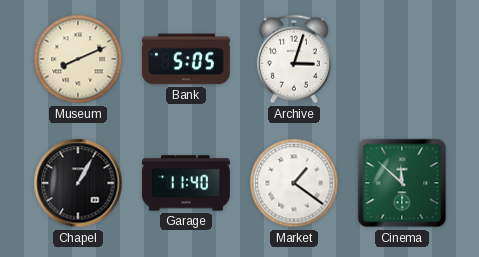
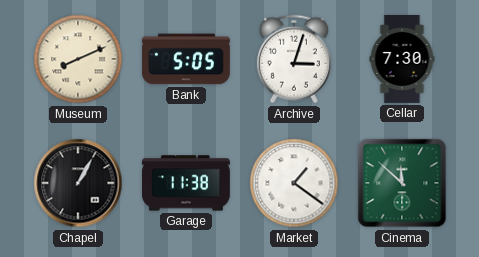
Cellar: none -> 7:30
Garage: 11:40 -> 11:38
